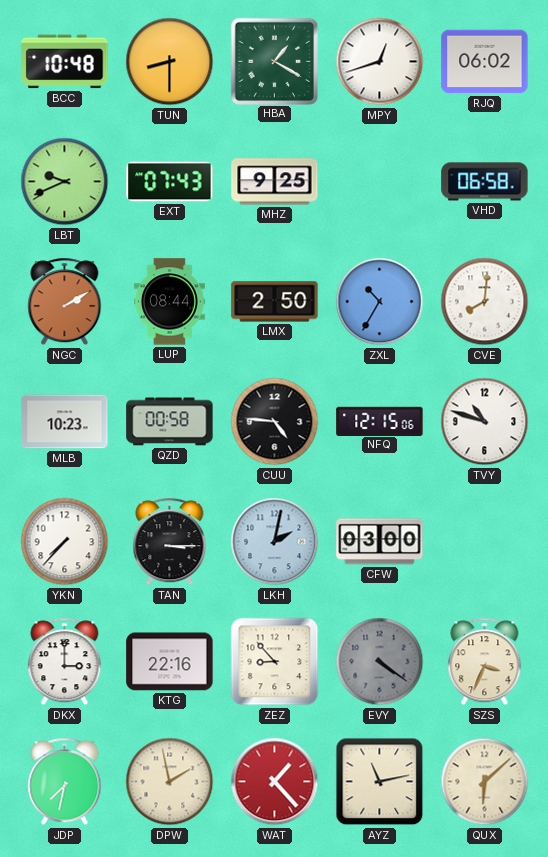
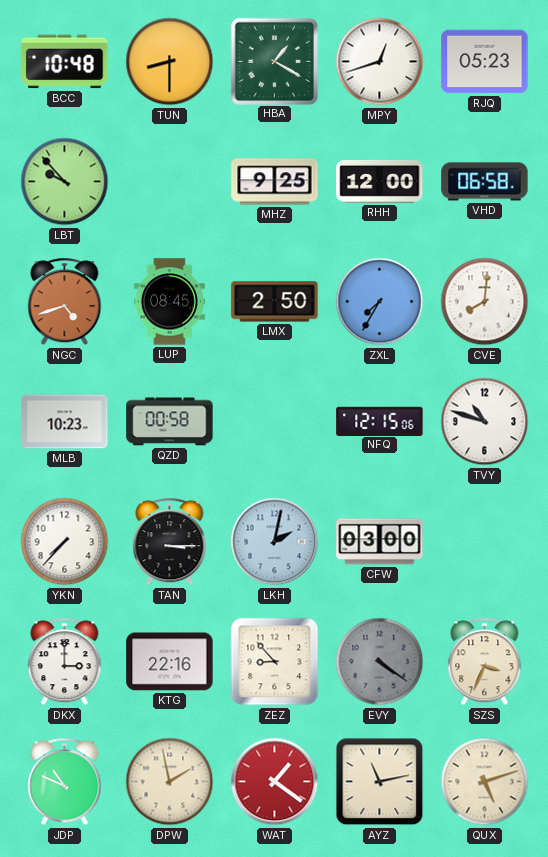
RJQ: 06:02 -> 05:23
LBT: 9:41 -> 9:53
EXT: 07:43 -> none
RHH: none -> 12:00
NGC: 2:10 -> 4:42
LUP: 08:44 -> 08:45
ZXL: 10:35 -> 7:35
CUU: 4:46 -> none
JDP: 7:32 -> 10:49
WAT: 1:23 -> 1:21
QUX: 6:08 -> 5:12
